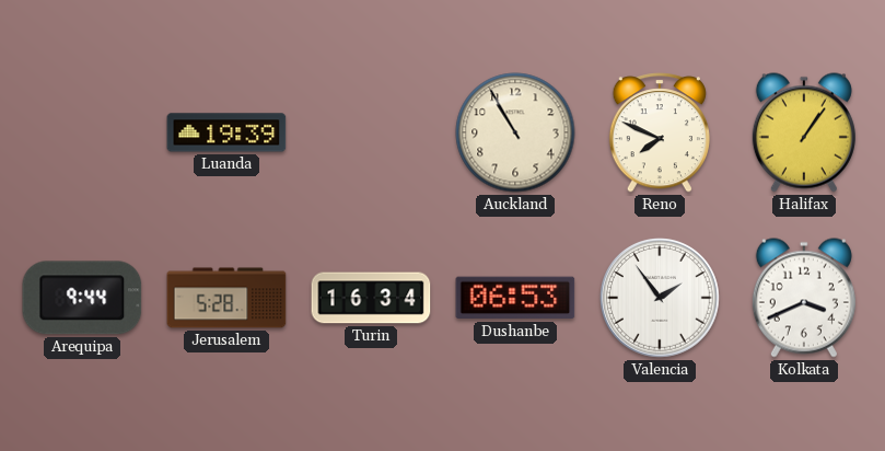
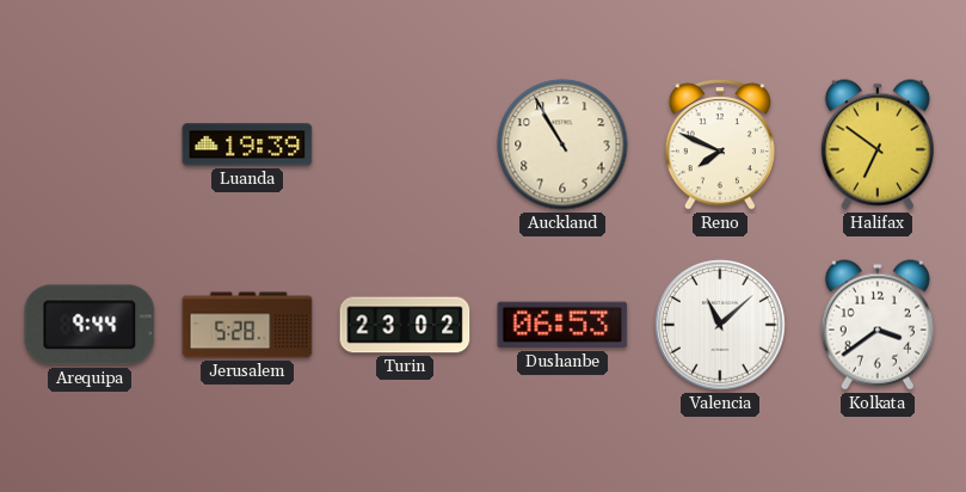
Halifax: 1:06 -> 6:51
Turin: 16:34 -> 23:02
Valencia: 1:54 -> 11:08
Kolkata: 3:41 -> 3:39
